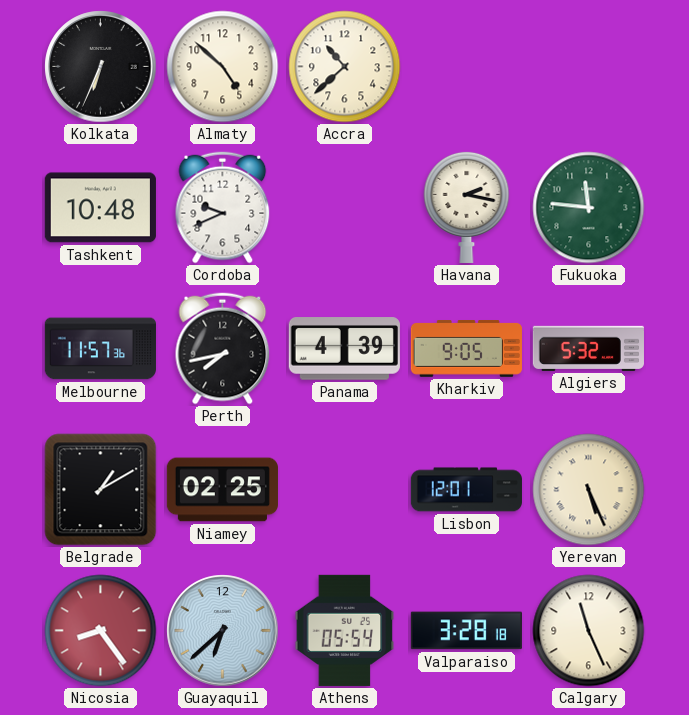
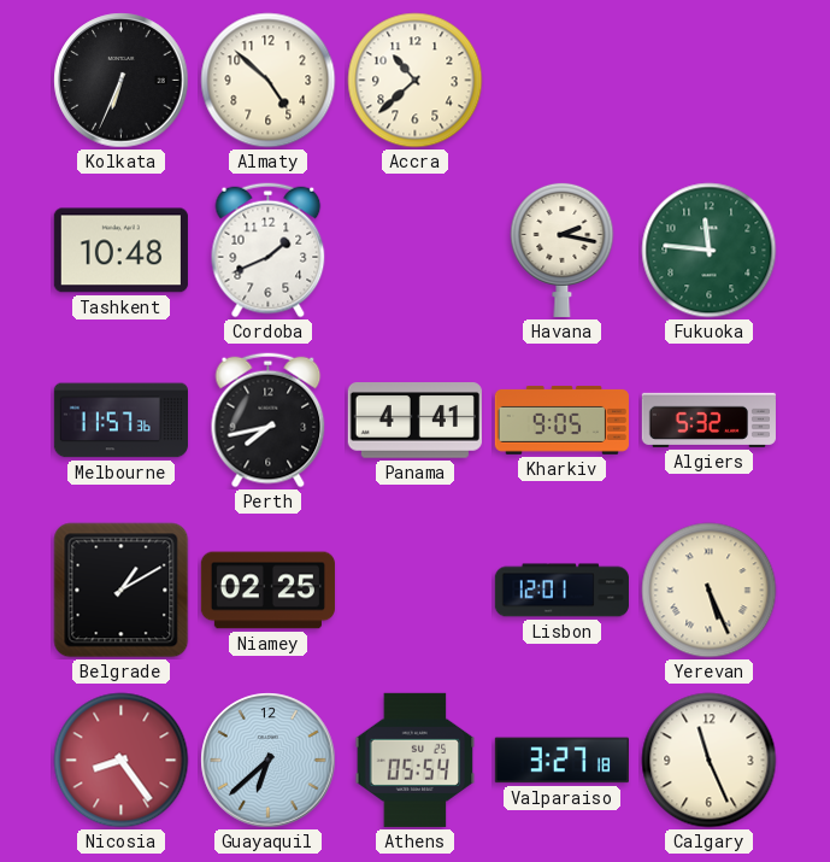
Cordoba: 9:41 -> 1:41
Panama: 4:39 -> 4:41
Valparaiso: 3:28 -> 3:27
